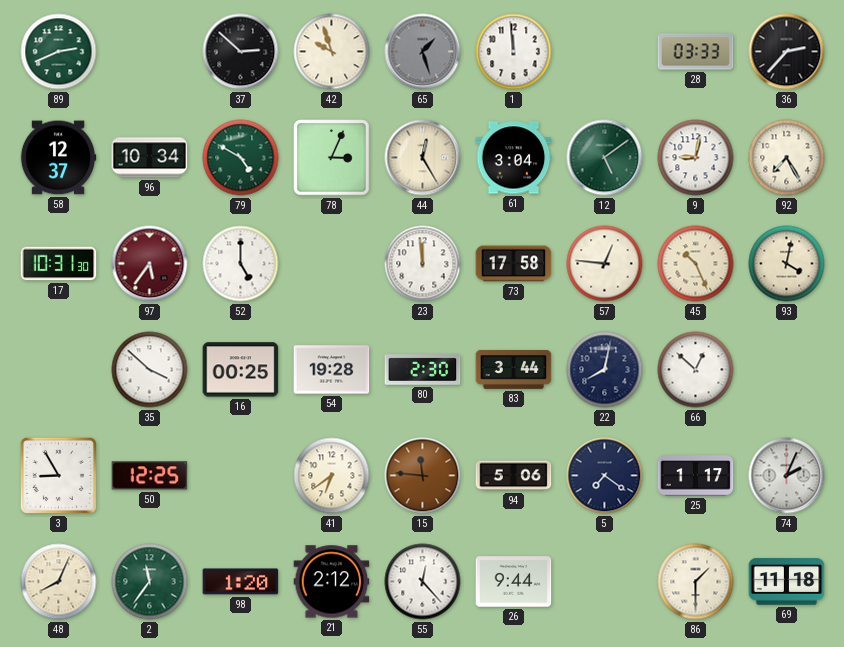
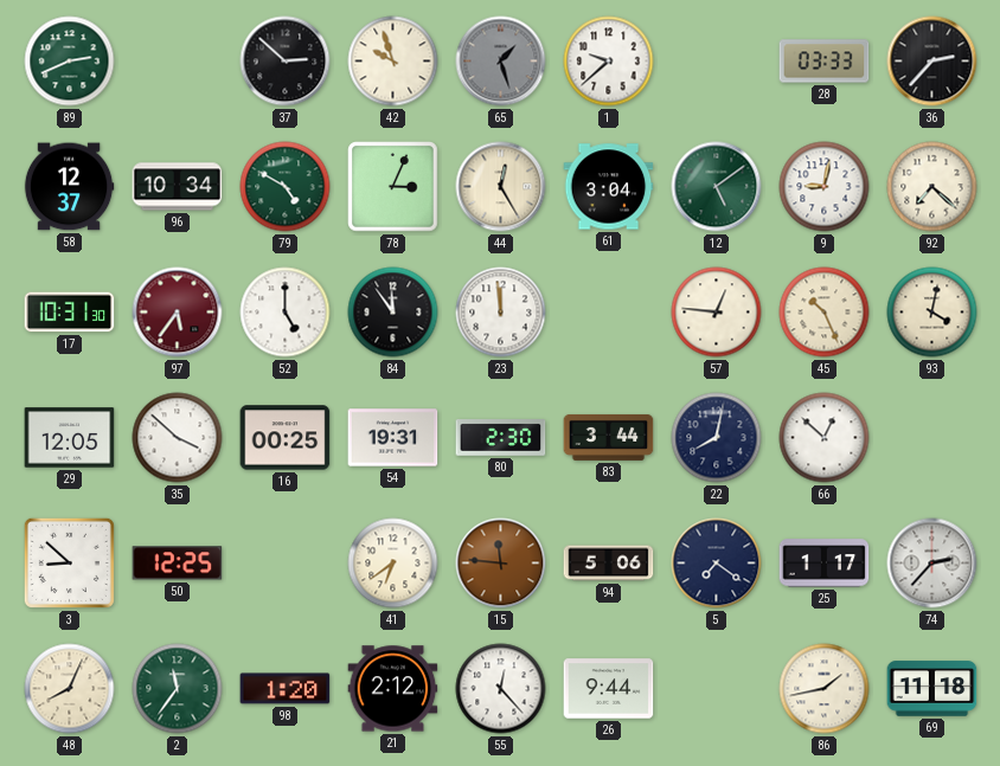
1: 11:59 -> 9:38
92: 7:25 -> 7:22
84: none -> 11:54
73: 17:58 -> none
29: none -> 12:05
54: 19:28 -> 19:31
3: 8:55 -> 8:52
74: 2:04 -> 2:37
86: 1:30 -> 1:43
